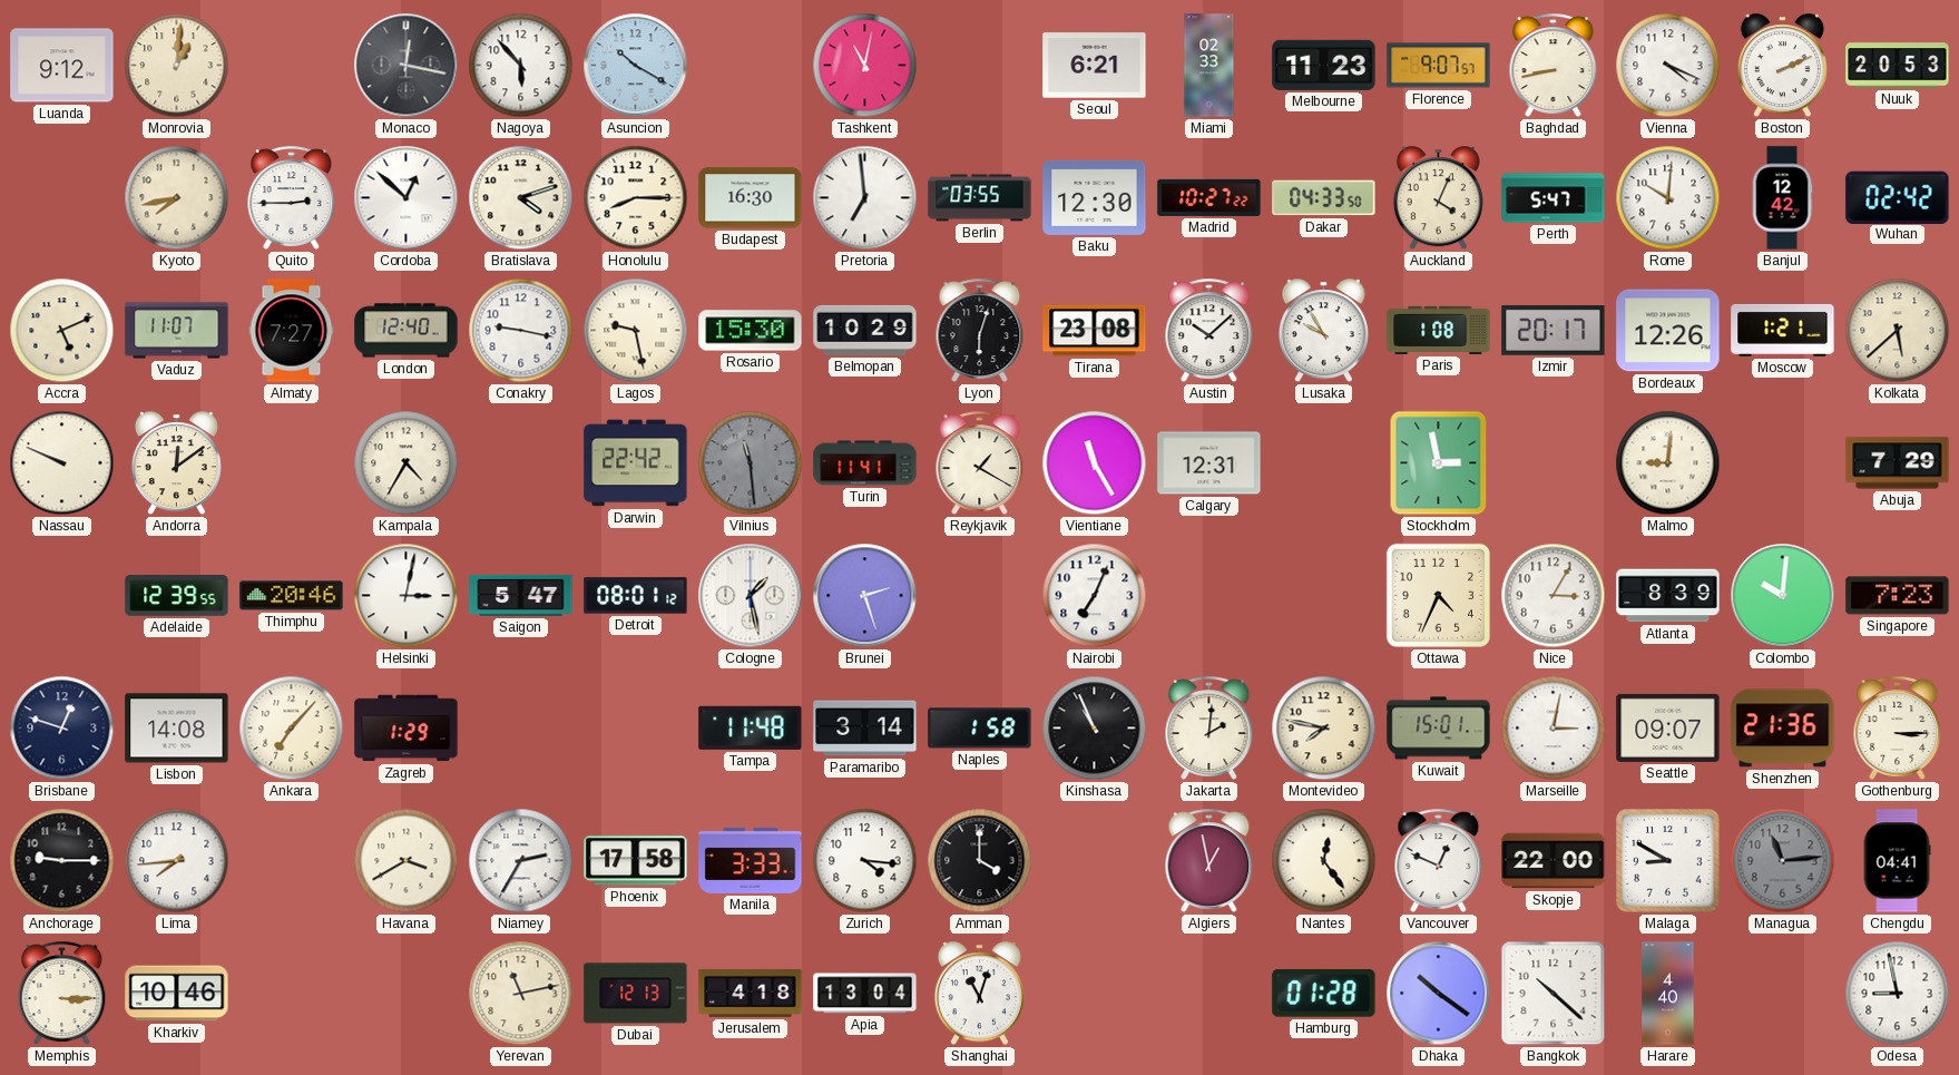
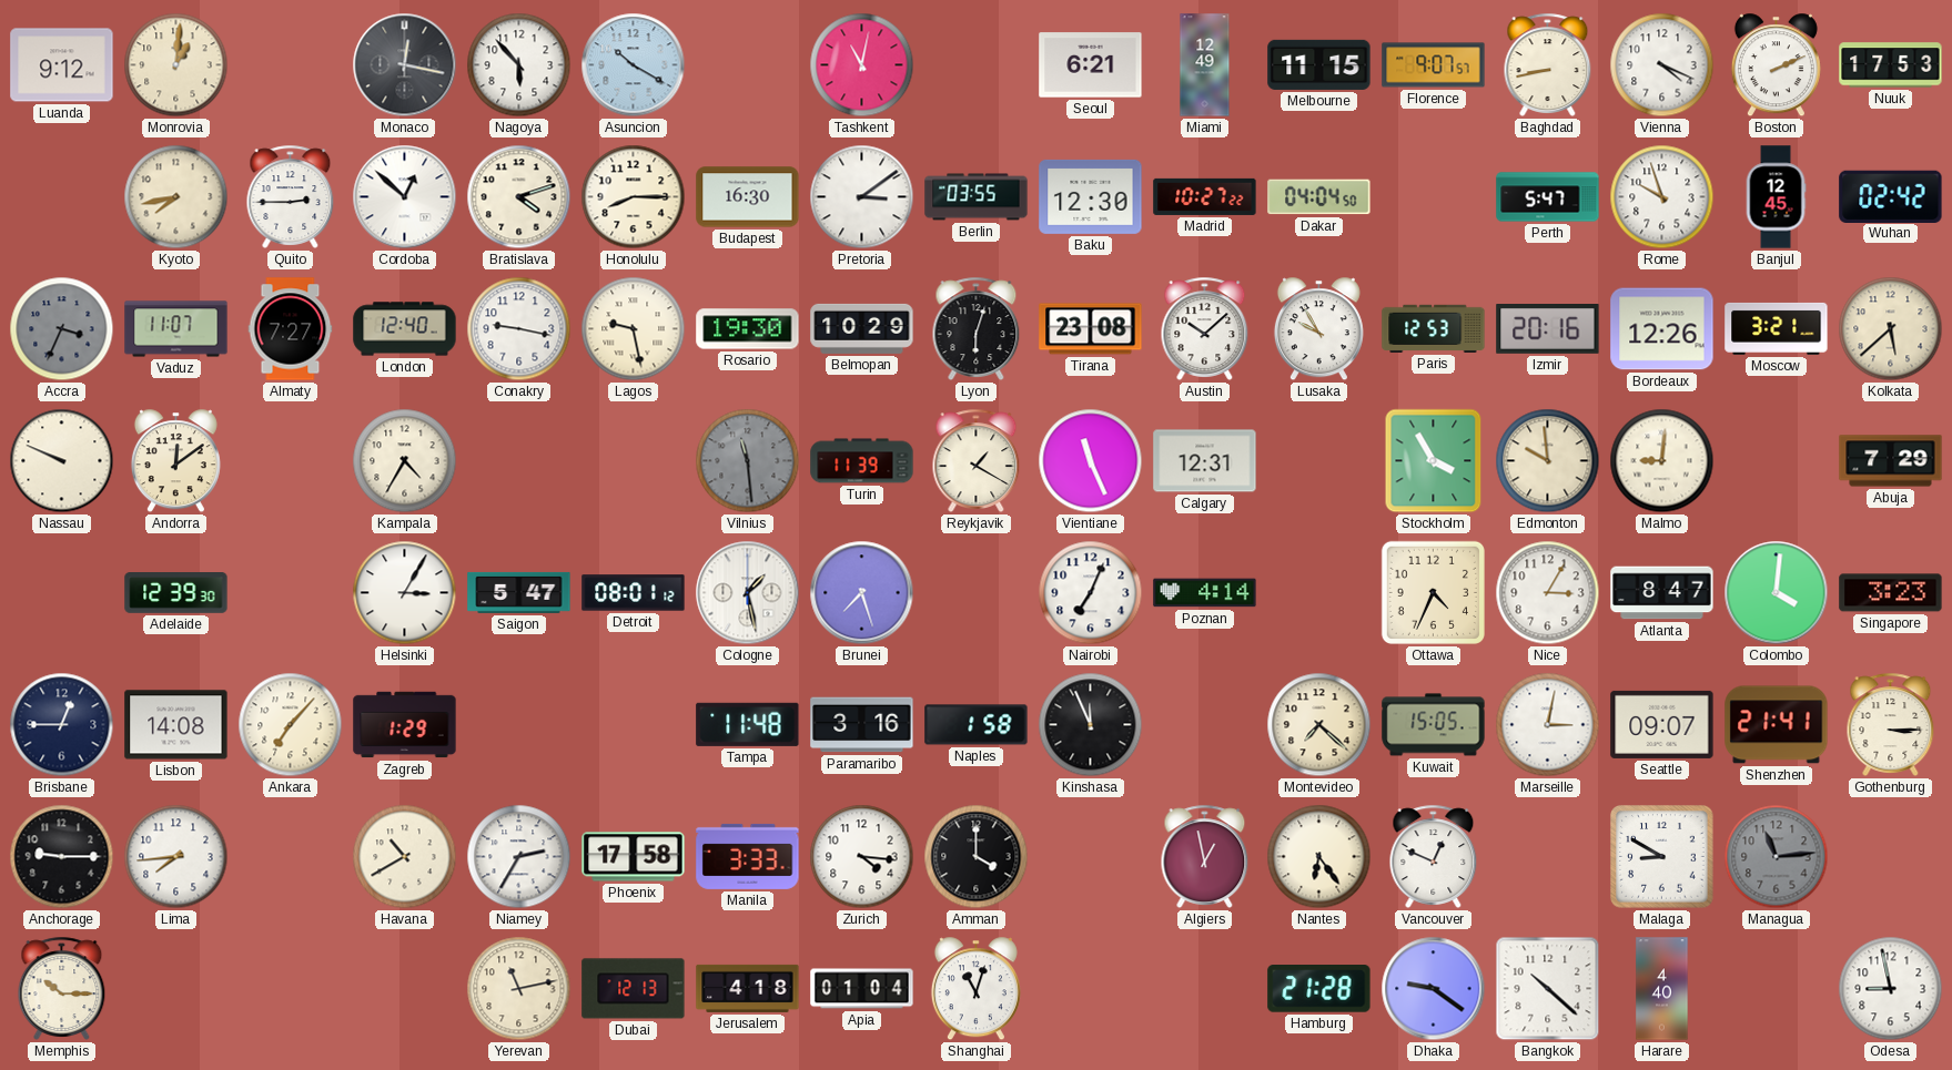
Miami: 02:33 -> 12:49
Melbourne: 11:23 -> 11:15
Nuuk: 20:53 -> 17:53
Pretoria: 6:59 -> 3:09
Dakar: 04:33 -> 04:04
Auckland: 4:04 -> none
Rome: 10:01 -> 9:57
Banjul: 12:42 -> 12:45
Accra: 5:11 -> 3:34
Accra dial: cream -> grey
Rosario: 15:30 -> 19:30
Paris: 1:08 -> 12:53
Izmir: 20:17 -> 20:16
Moscow: 1:21 -> 3:21
Darwin: 22:42 -> none
Turin: 11:41 -> 11:39
Vientiane: 11:25 -> 11:26
Stockholm: 2:58 -> 3:55
Edmonton: none -> 9:59
Adelaide: 12:39:55 -> 12:39:30
Thimphu: 20:46 -> none
Helsinki: 3:02 -> 3:05
Brunei: 2:27 -> 7:27
Poznan: none -> 4:14
Atlanta: 8:39 -> 8:47
Colombo: 10:01 -> 4:01
Singapore: 7:23 -> 3:23
Brisbane: 12:48 -> 12:45
Paramaribo: 3:14 -> 3:16
Kinshasa: 10:56 -> 11:56
Jakarta: 2:01 -> none
Montevideo: 7:47 -> 7:22
Kuwait: 15:01 -> 15:05
Shenzhen: 21:36 -> 21:41
Havana: 3:40 -> 10:40
Nantes: 12:24 -> 6:24
Skopje: 22:00 -> none
Chengdu: 04:41 -> none
Memphis: 3:15 -> 10:15
Kharkiv: 10:46 -> none
Apia: 13:04 -> 01:04
Hamburg: 01:28 -> 21:28
Dhaka: 10:21 -> 9:21
